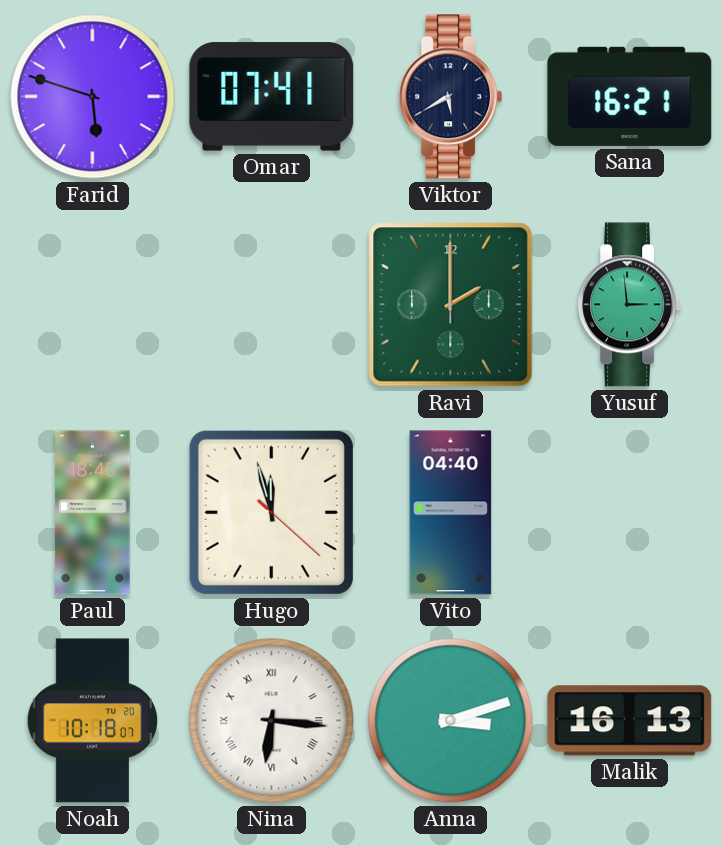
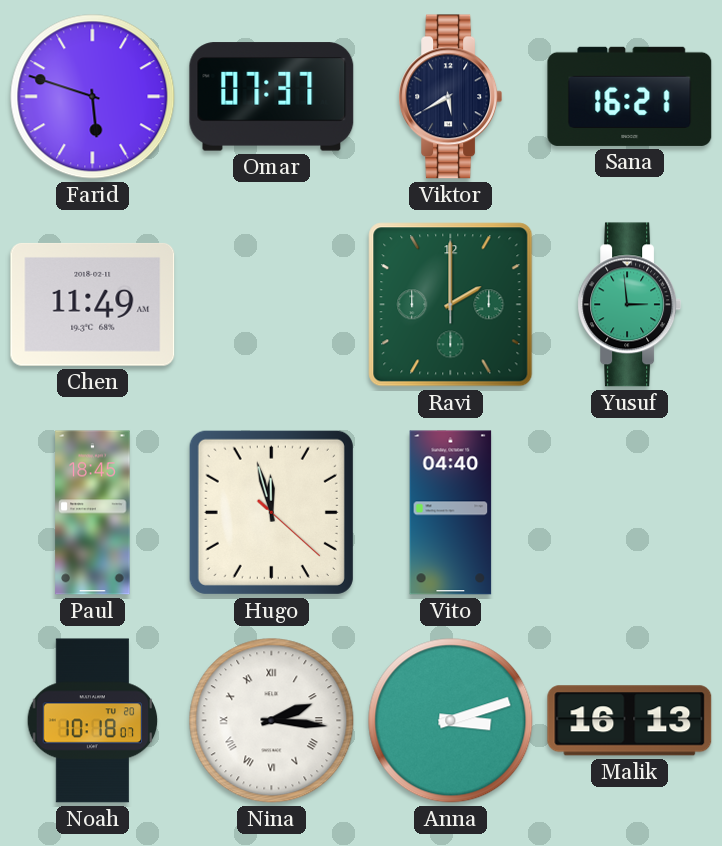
Omar: 07:41 -> 07:37
Chen: none -> 11:49
Nina: 6:16 -> 2:16
